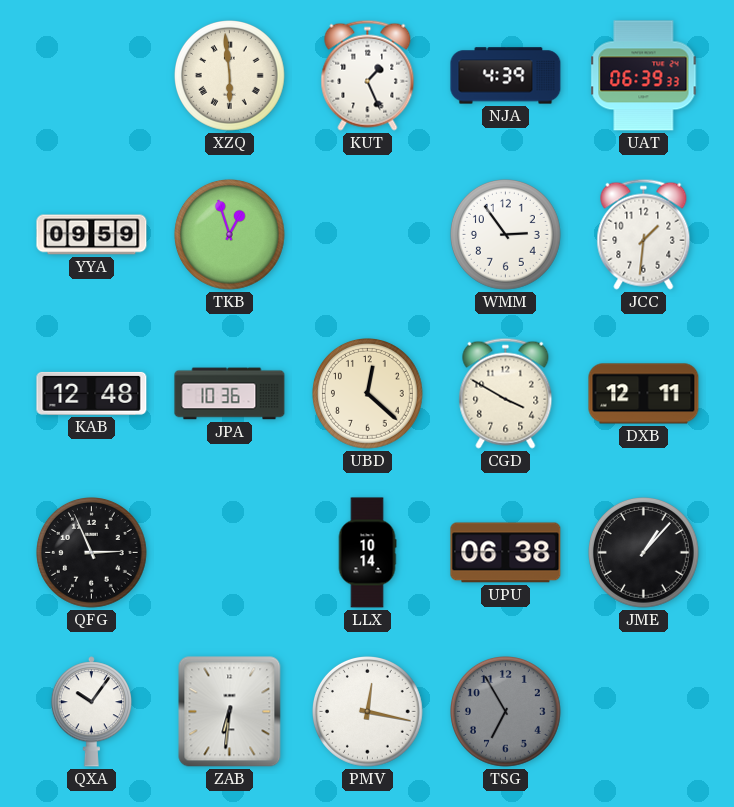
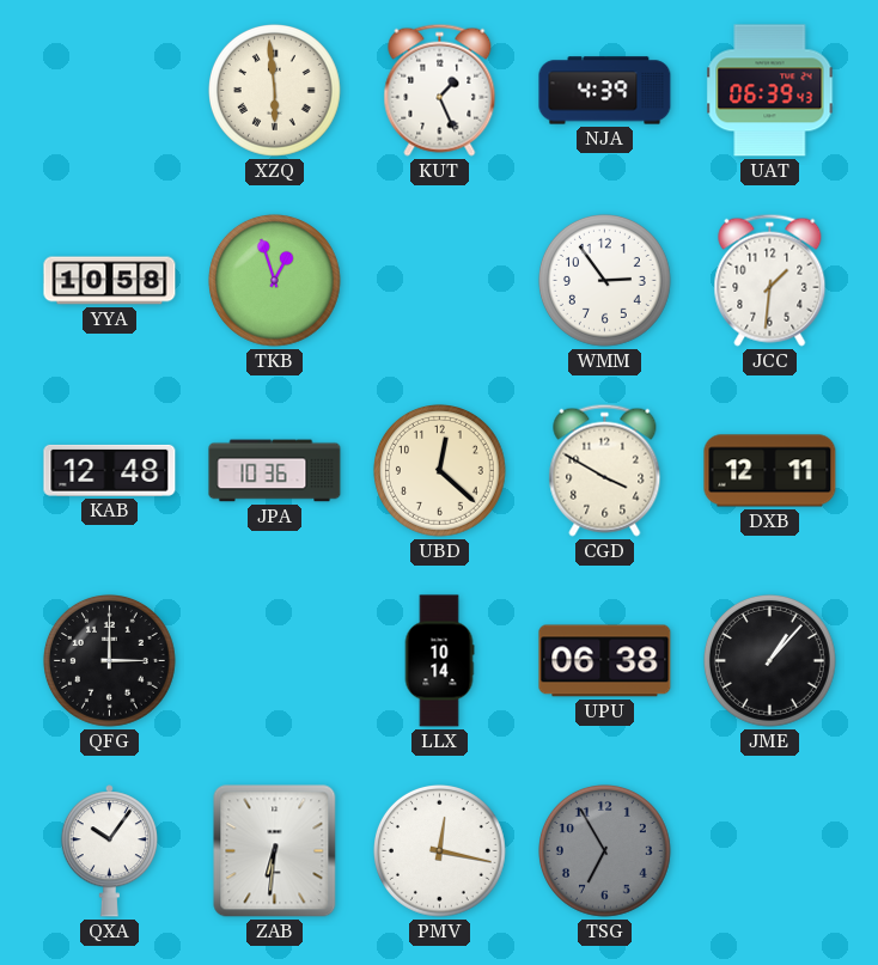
UAT: 06:39:33 -> 06:39:43
YYA: 09:59 -> 10:58
QFG: 2:56 -> 3:00
